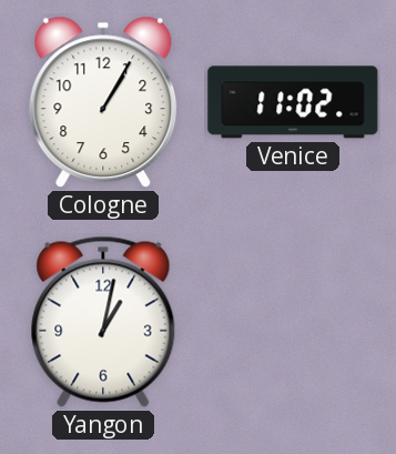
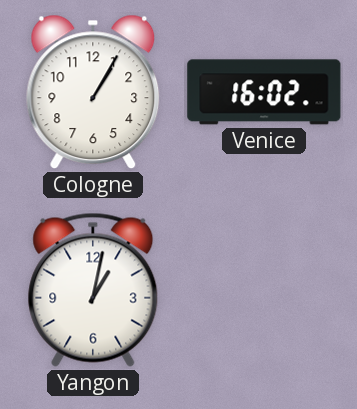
Venice: 11:02 -> 16:02
